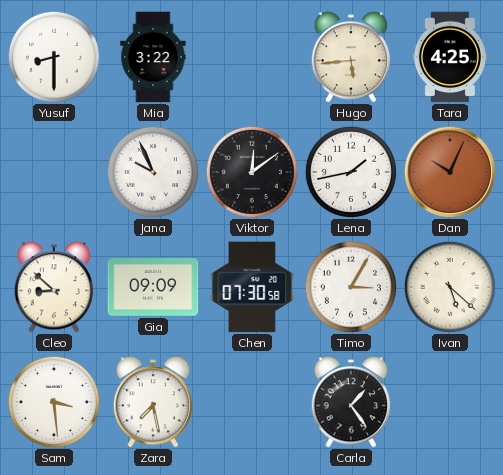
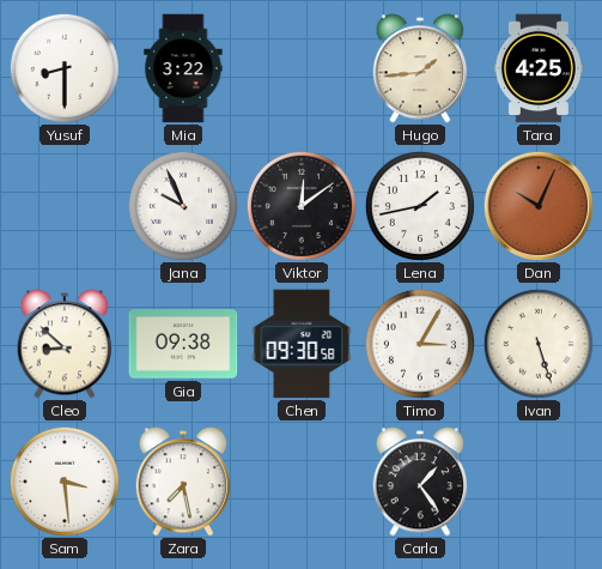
Hugo: 5:44 -> 1:44
Gia: 09:09 -> 09:38
Chen: 07:30 -> 09:30
Ivan: 5:22 -> 5:27
